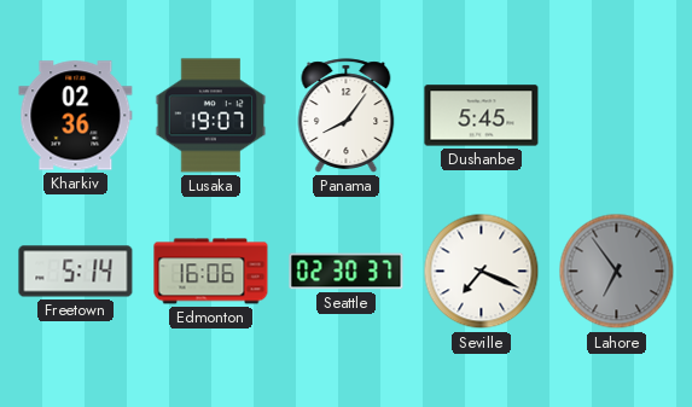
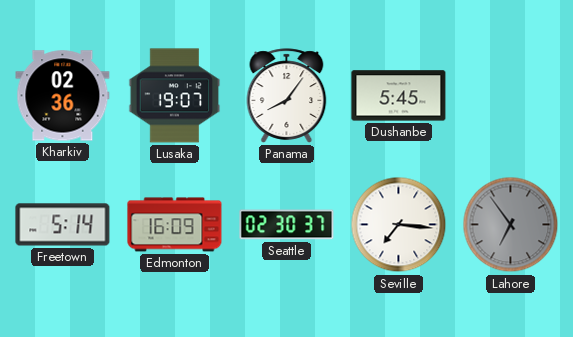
Edmonton: 16:06 -> 16:09
Seville: 7:19 -> 7:16
